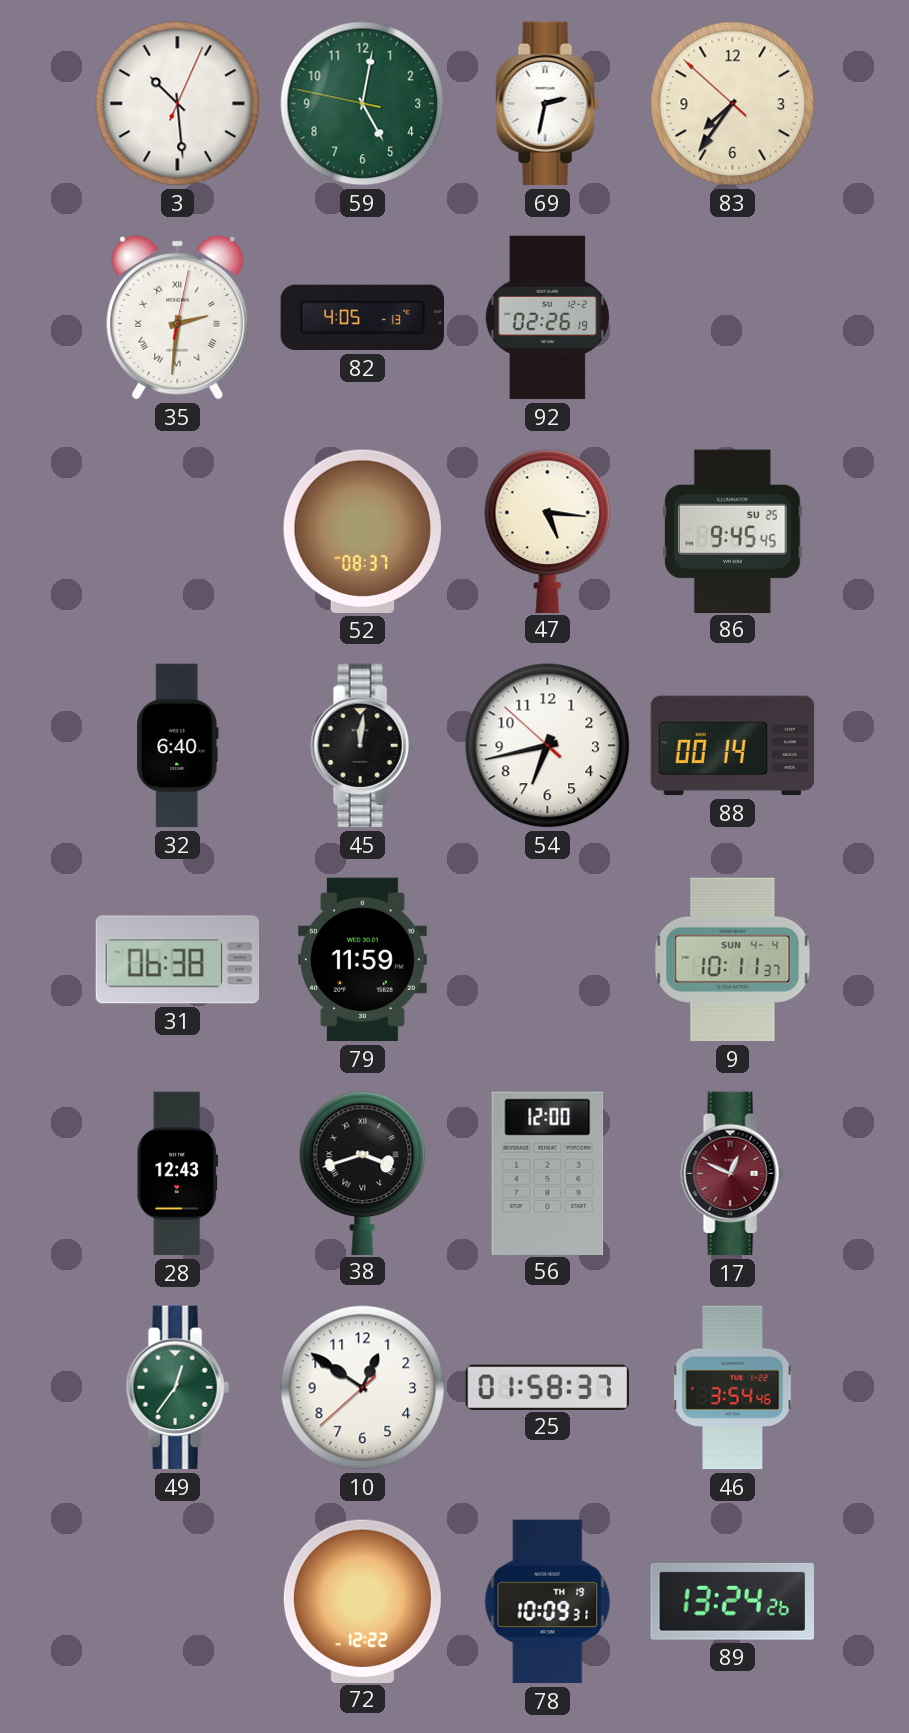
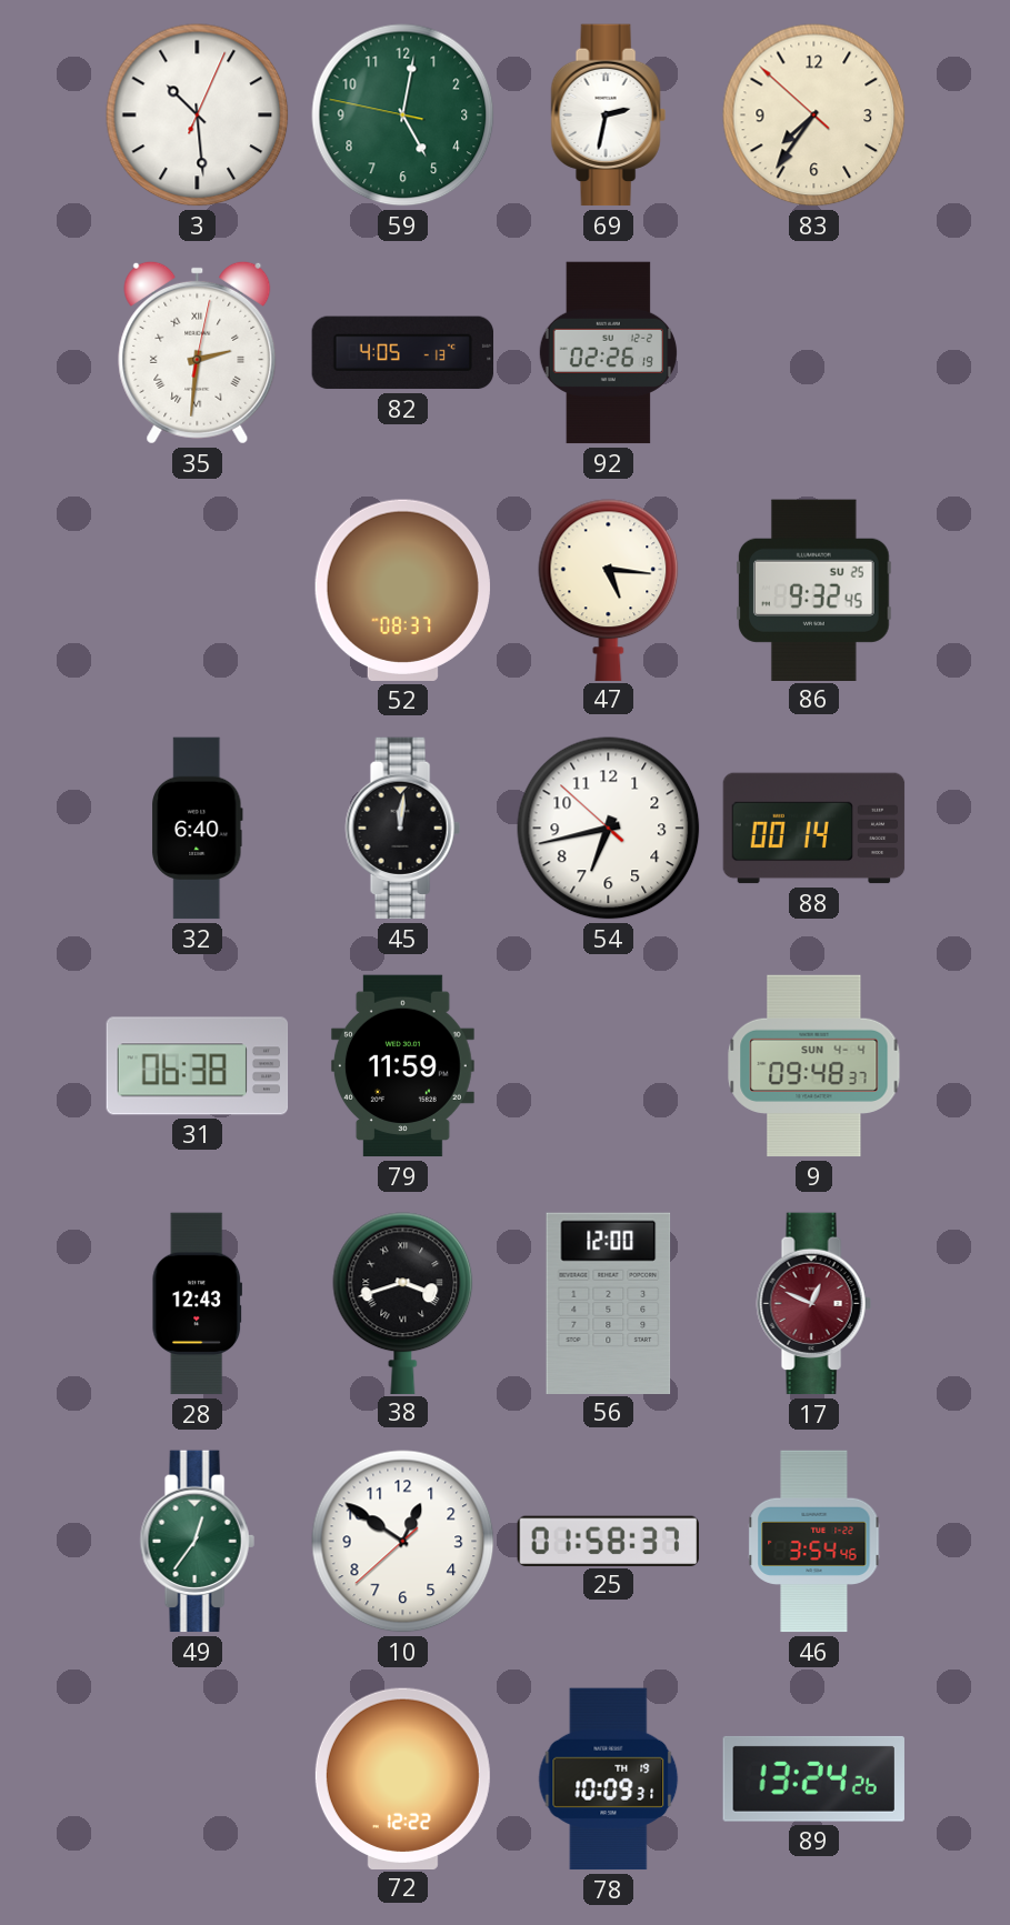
86: 9:45 -> 9:32
9: 10:11 -> 09:48
